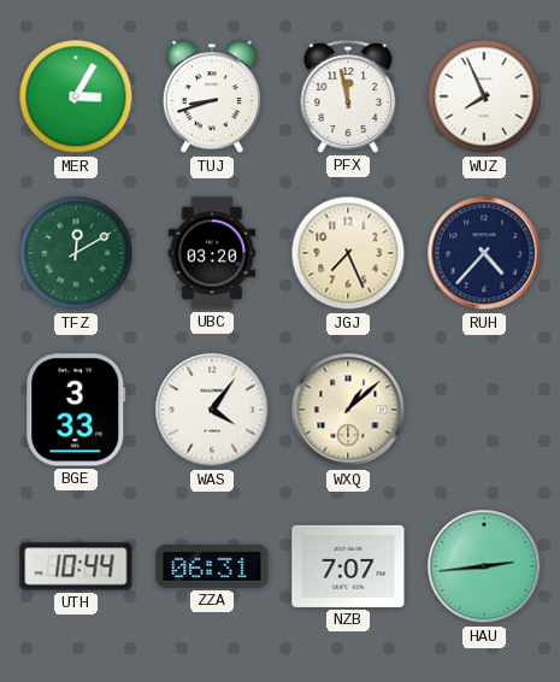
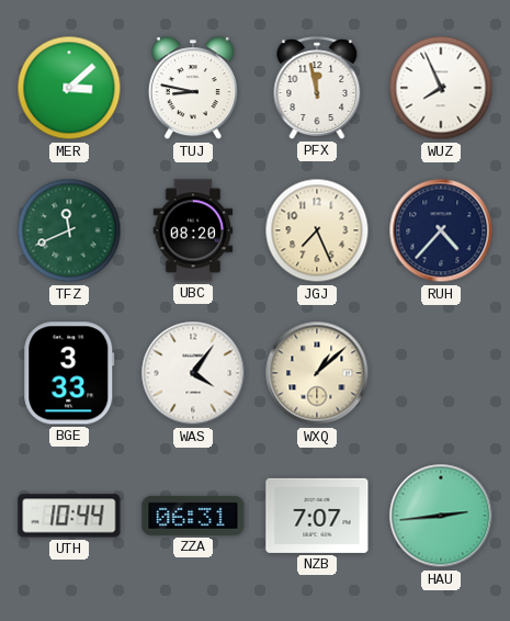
MER: 3:05 -> 3:08
TUJ: 8:42 -> 8:47
TFZ: 12:10 -> 11:41
UBC: 03:20 -> 08:20
